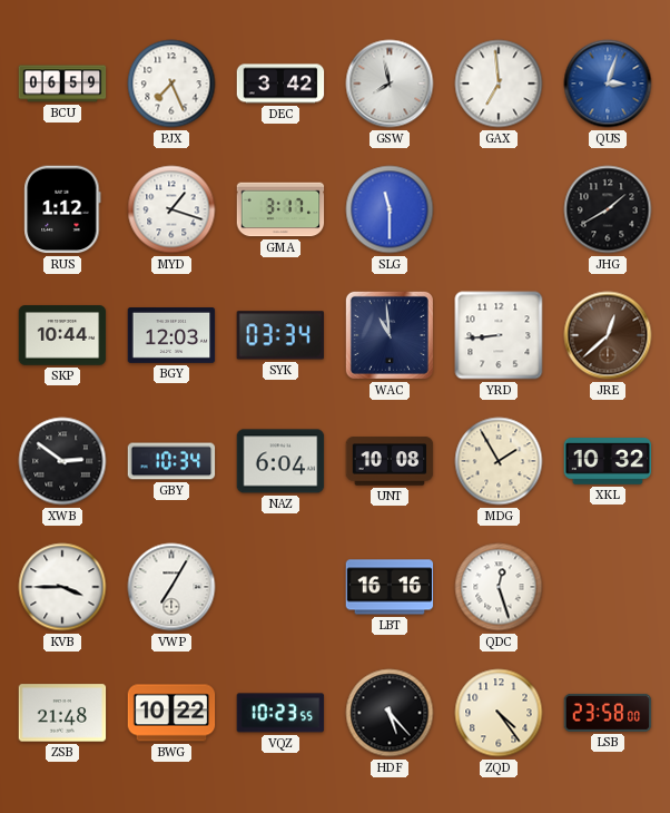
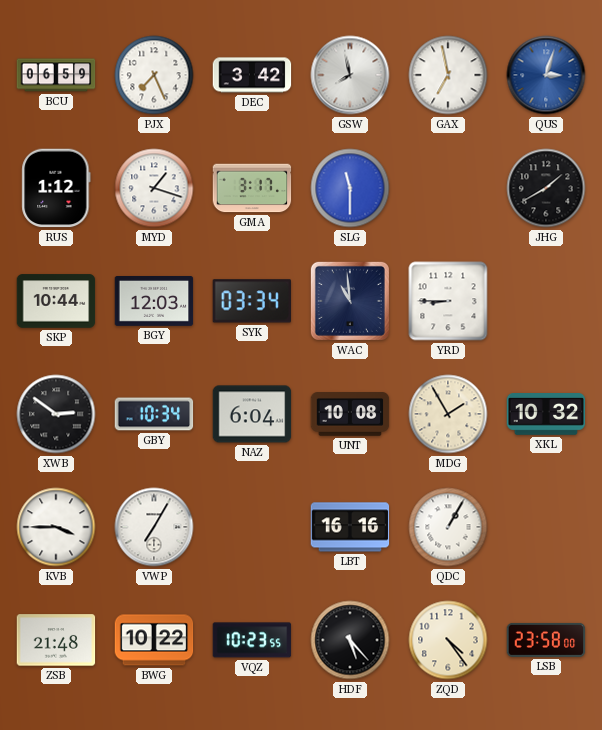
GAX: 6:59 -> 6:58
YRD: 8:44 -> 8:45
JRE: 12:38 -> none
QDC: 12:27 -> 1:05
